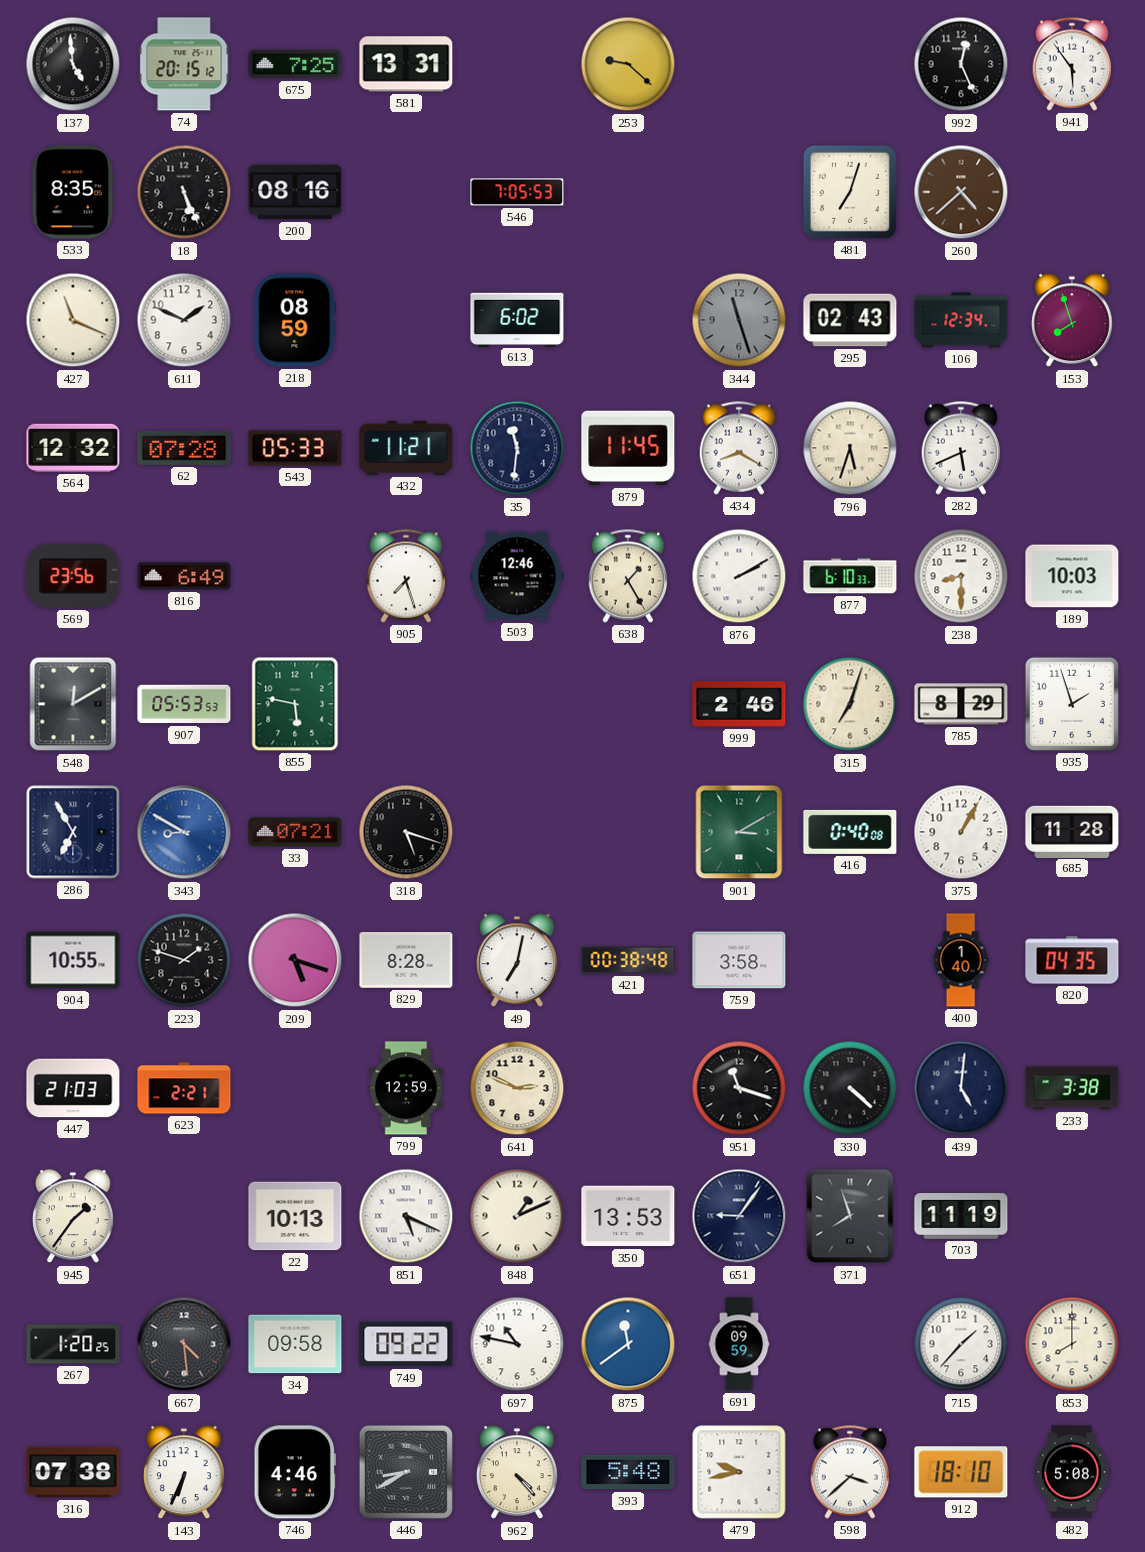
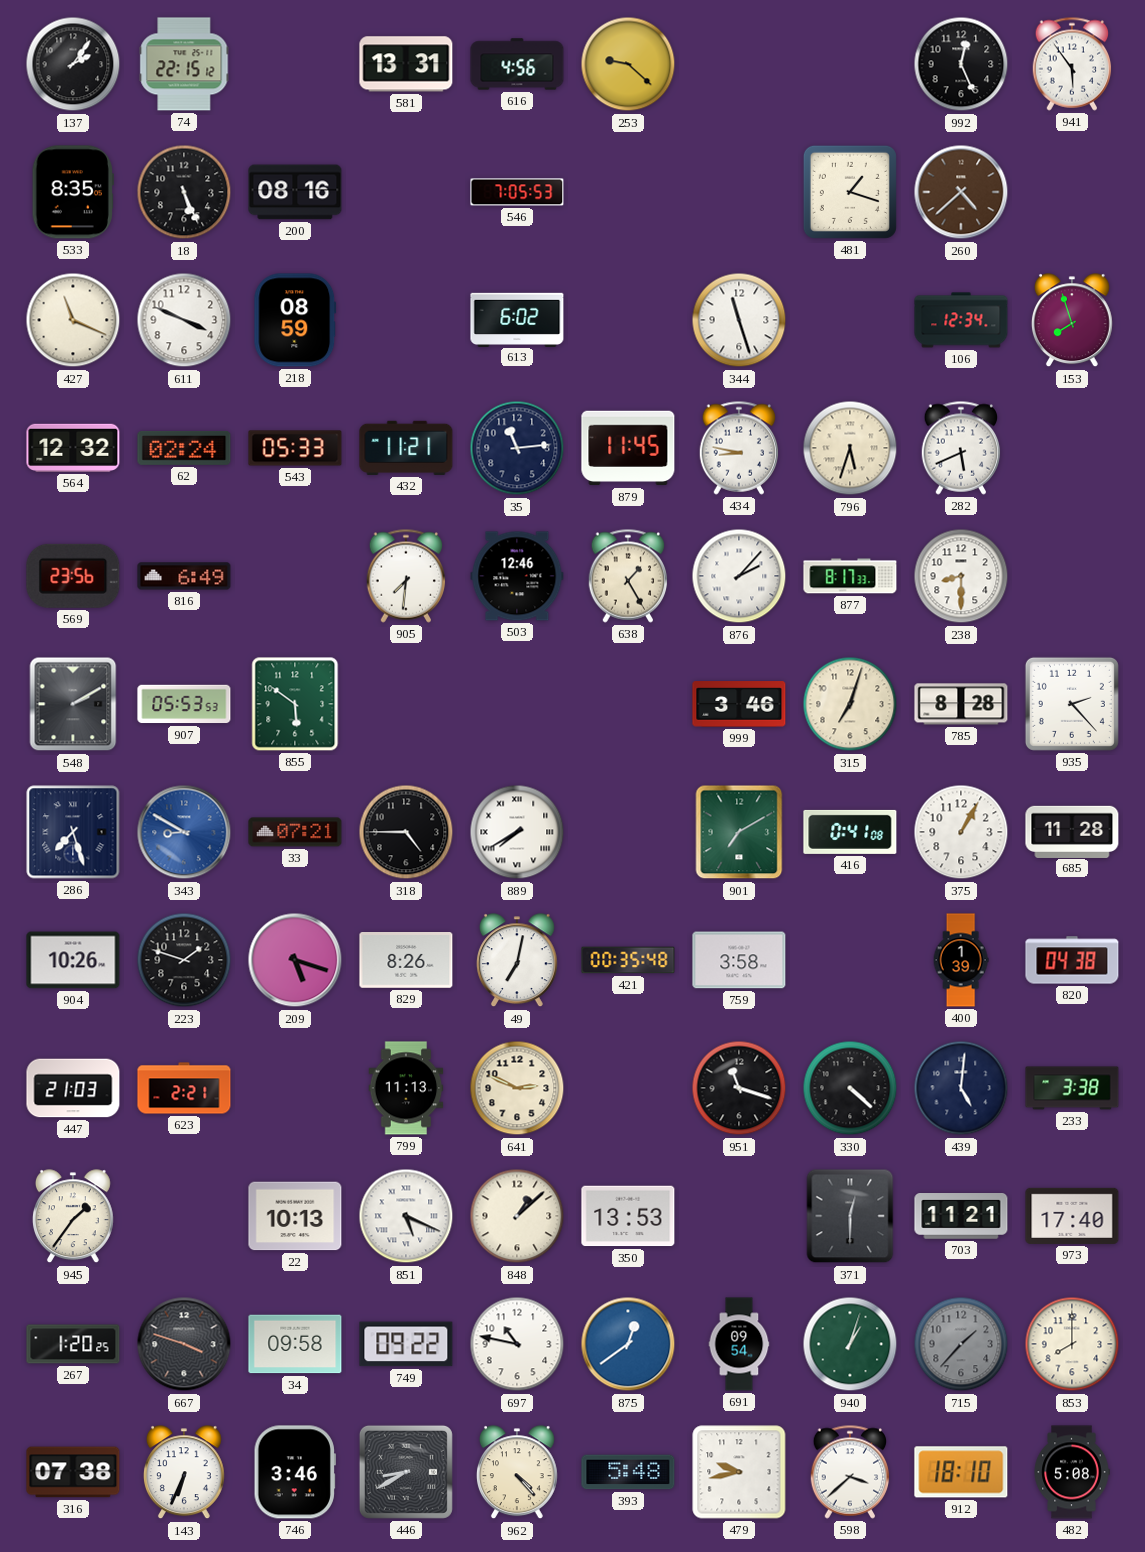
137: 4:59 -> 2:06
74: 20:15 -> 22:15
675: 7:25 -> none
616: none -> 4:56
481: 7:03 -> 1:18
611: 1:49 -> 3:49
344 dial: grey -> white
295: 02:43 -> none
62: 07:28 -> 02:24
35: 11:31 -> 11:14
434: 8:20 -> 8:47
905: 7:27 -> 7:31
876: 2:10 -> 2:07
877: 6:10 -> 8:17
189: 10:03 -> none
548: 12:10 -> 2:10
855: 5:47 -> 5:51
999: 2:46 -> 3:46
785: 8:29 -> 8:28
935: 1:57 -> 2:23
286: 6:55 -> 7:27
318: 5:18 -> 4:45
889: none -> 7:40
901: 3:10 -> 7:10
416: 0:40 -> 0:41
904: 10:55 -> 10:26
829: 8:28 -> 8:26
421: 00:38 -> 00:35
400: 1:40 -> 1:39
820: 04:35 -> 04:38
799: 12:59 -> 11:13
848: 1:11 -> 1:08
651: 9:06 -> none
371: 7:57 -> 12:30
703: 11:19 -> 11:21
973: none -> 17:40
667: 4:29 -> 3:48
875: 11:39 -> 12:39
691: 09:59 -> 09:54
940: none -> 1:03
715 dial: white -> grey
746: 4:46 -> 3:46
